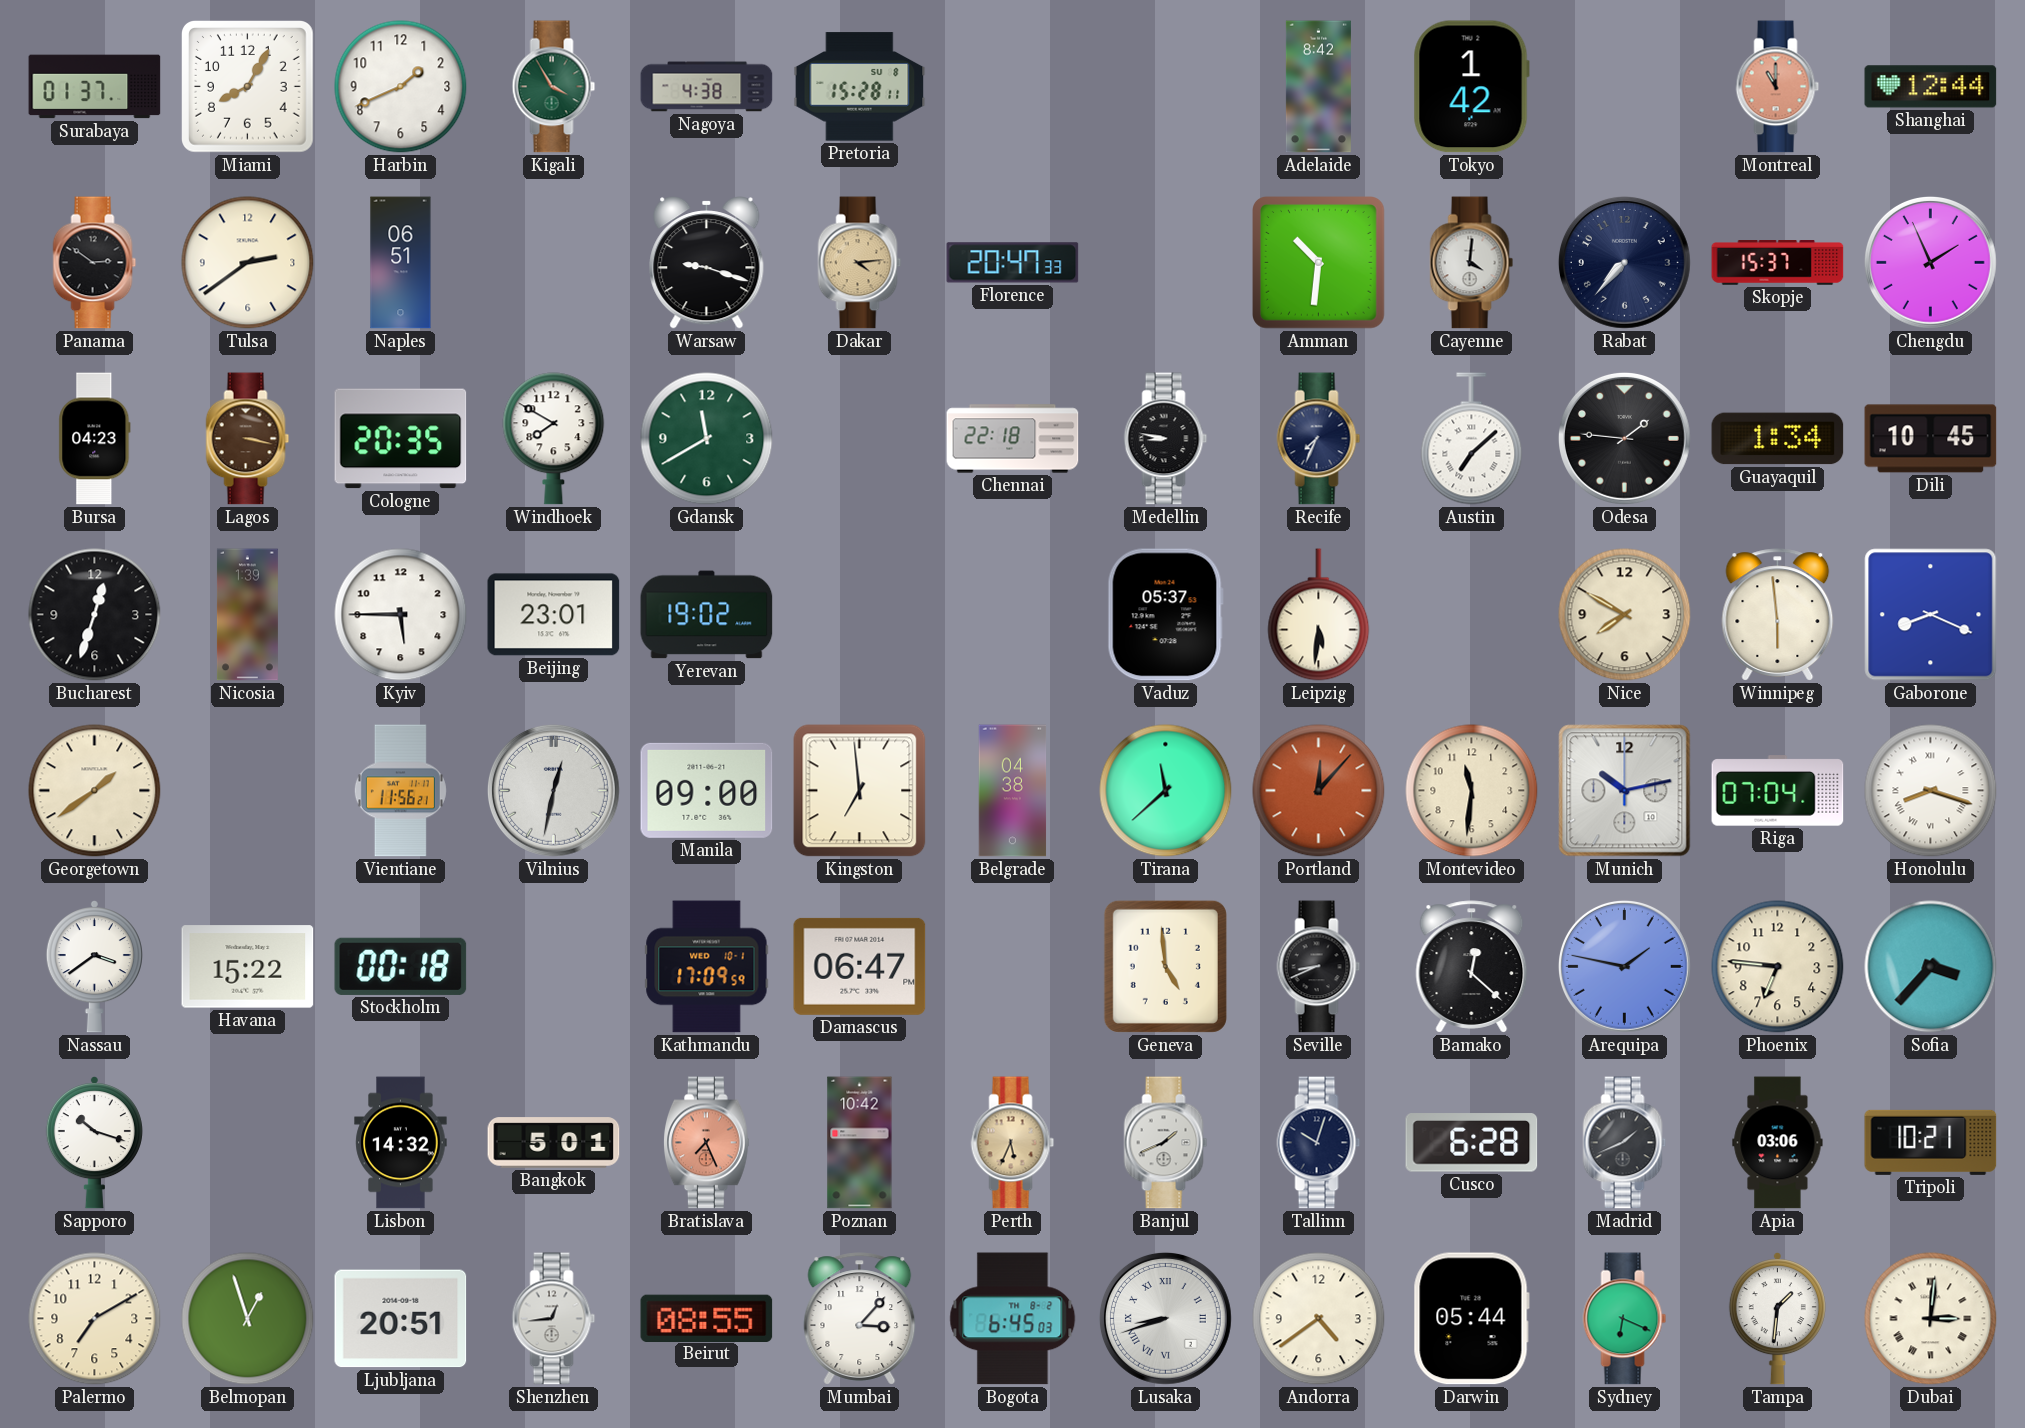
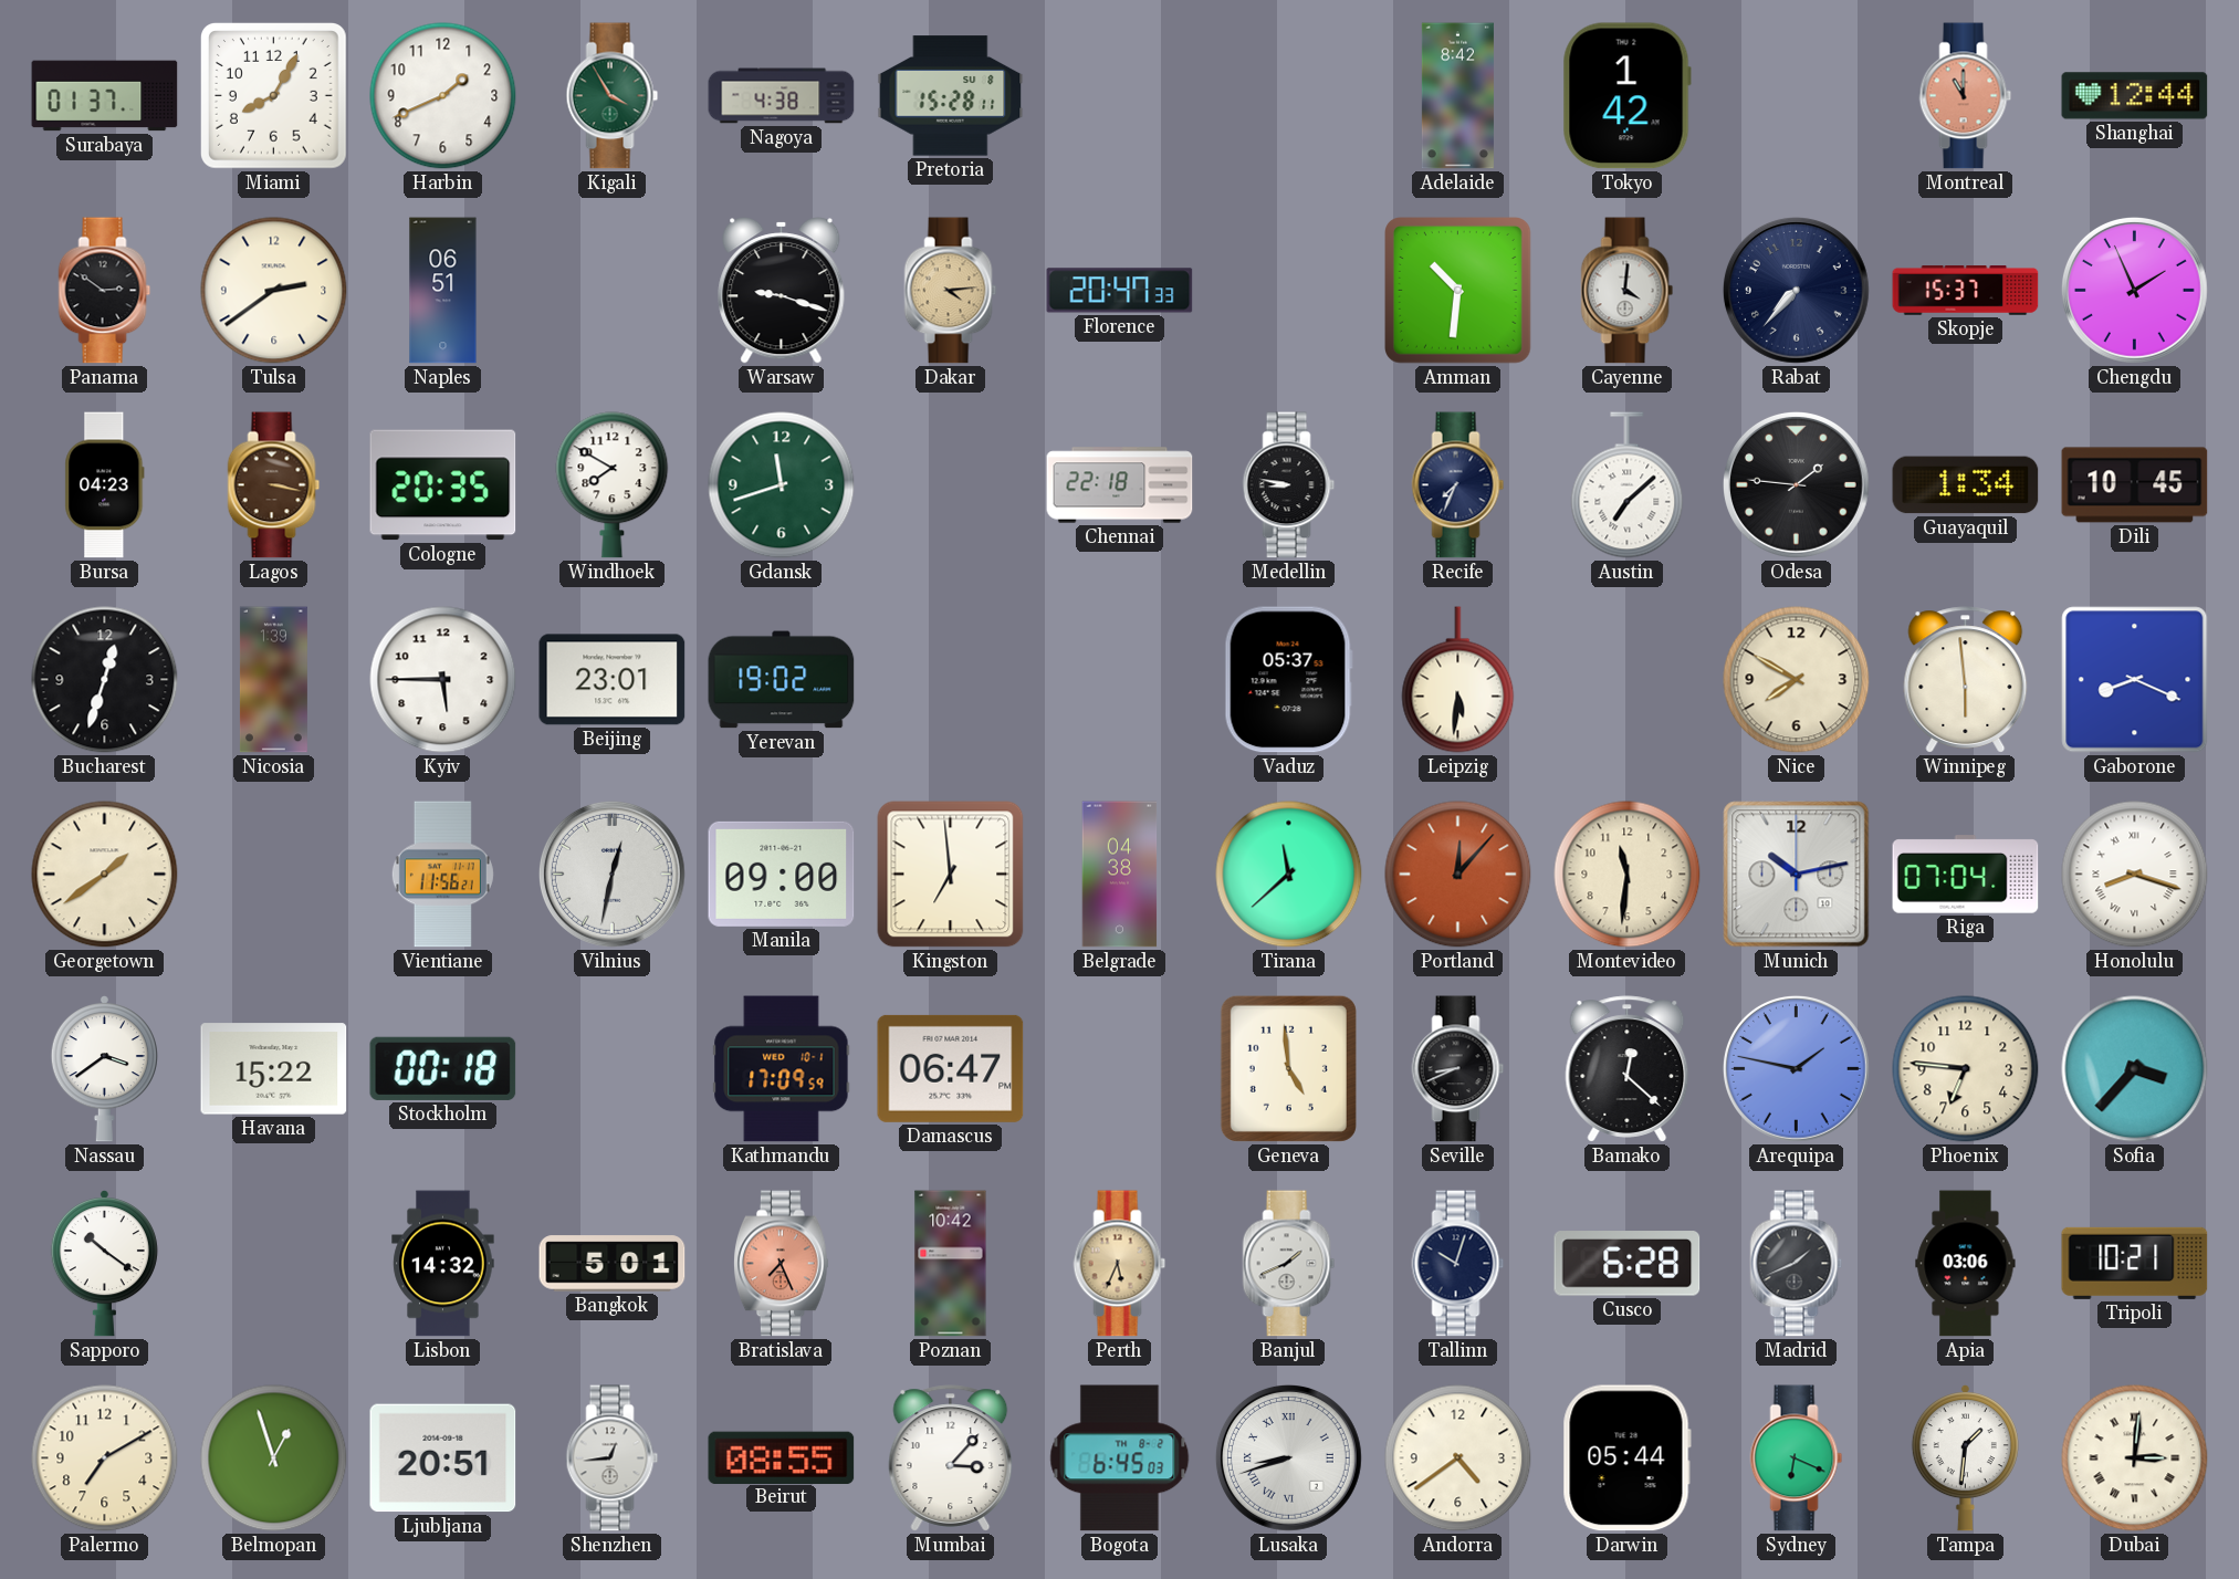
Gdansk: 11:40 -> 11:42
Sapporo: 10:18 -> 10:21
